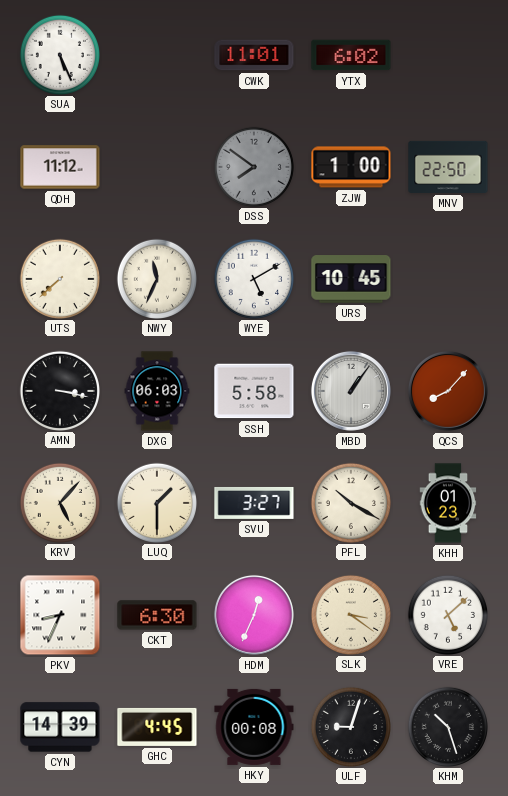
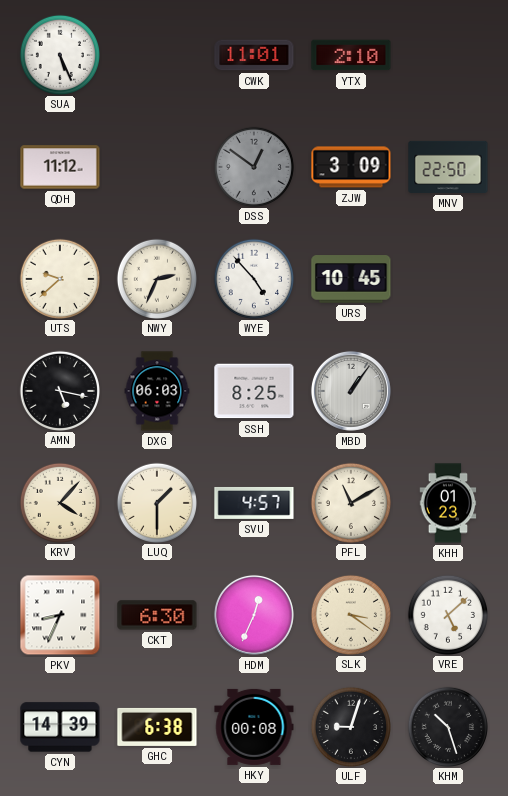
YTX: 6:02 -> 2:10
DSS: 7:51 -> 12:51
ZJW: 1:00 -> 3:09
UTS: 7:38 -> 9:38
NWY: 11:34 -> 2:34
WYE: 5:10 -> 4:53
AMN: 3:17 -> 5:17
SSH: 5:58 -> 8:25
QCS: 8:07 -> none
KRV: 5:07 -> 4:07
SVU: 3:27 -> 4:57
PFL: 10:20 -> 11:10
GHC: 4:45 -> 6:38
